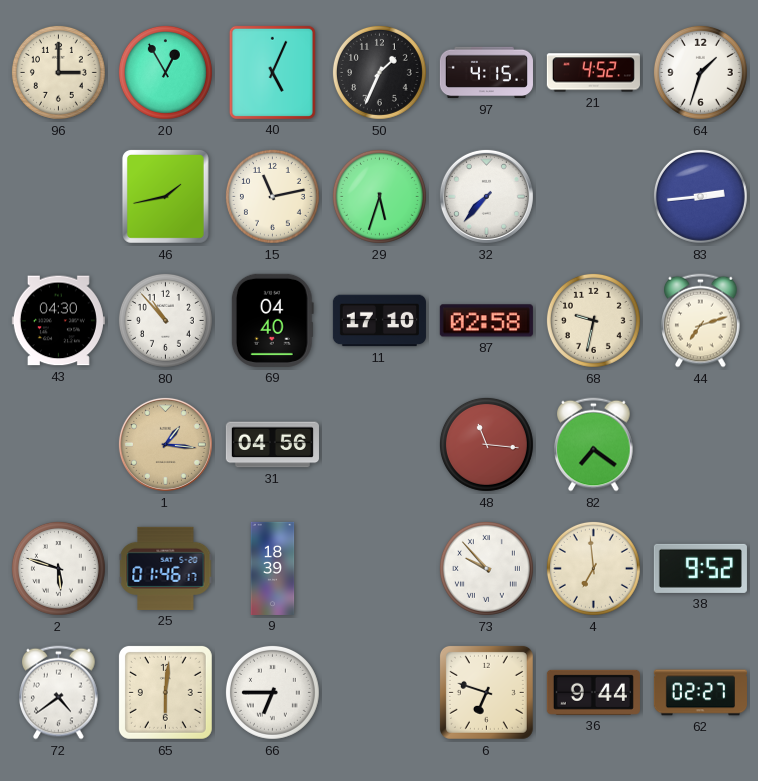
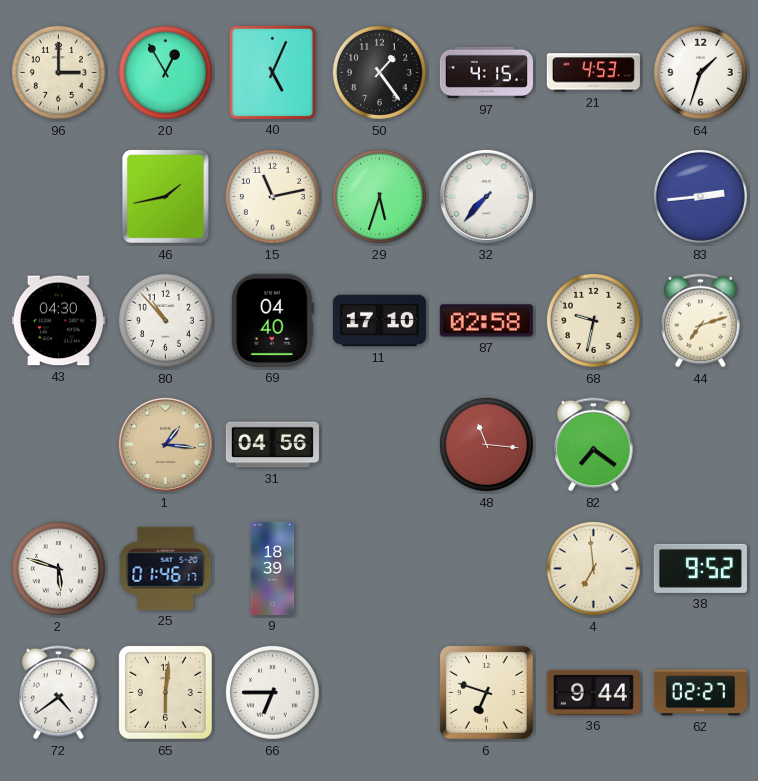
50: 1:34 -> 1:24
21: 4:52 -> 4:53
73: 9:53 -> none
